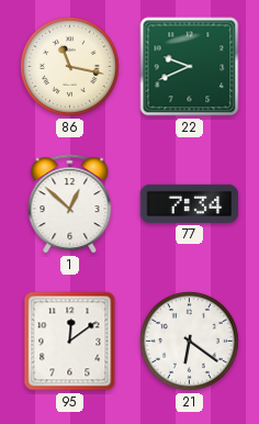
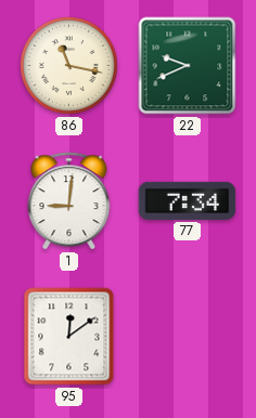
1: 12:52 -> 9:01
21: 6:21 -> none
